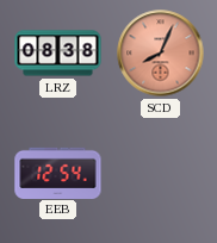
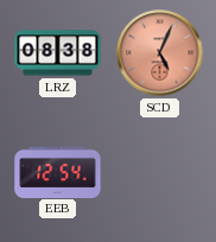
SCD: 8:04 -> 5:04
